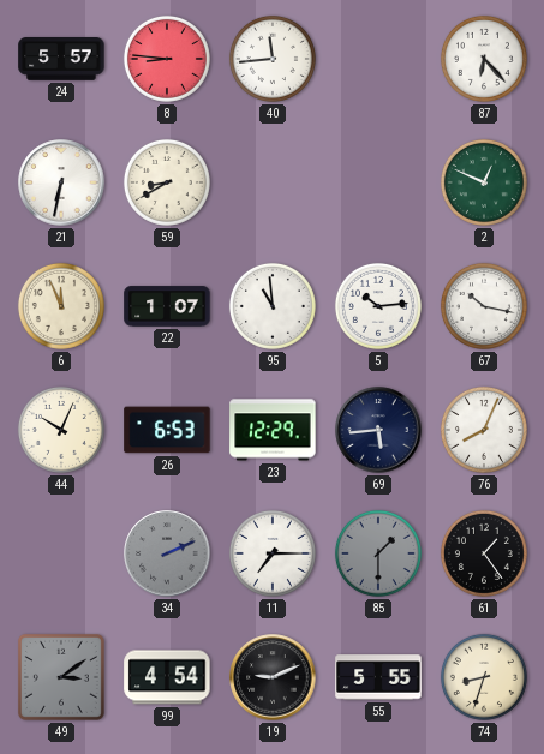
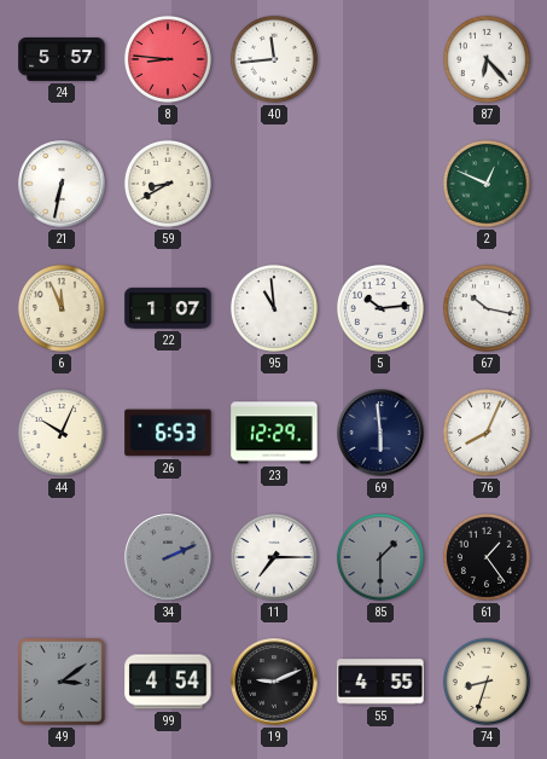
69: 5:44 -> 5:59
55: 5:55 -> 4:55
